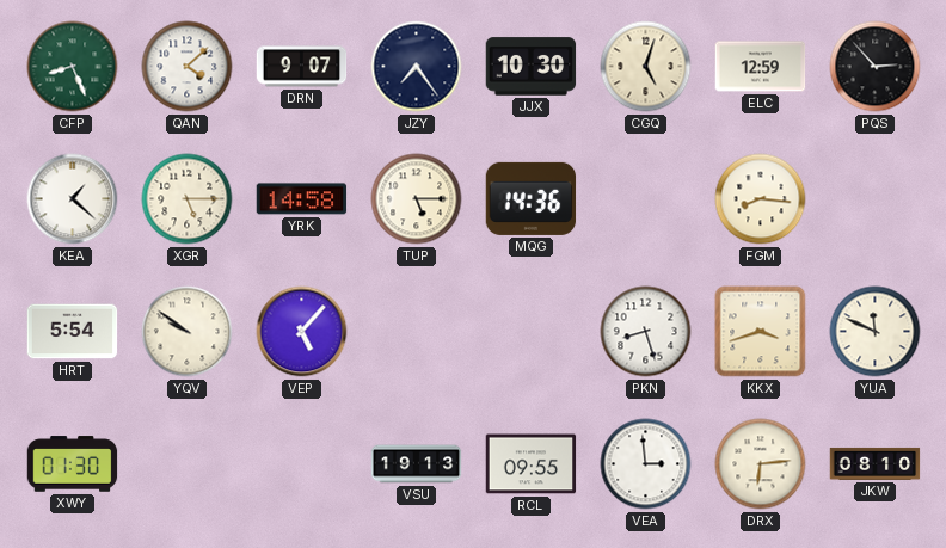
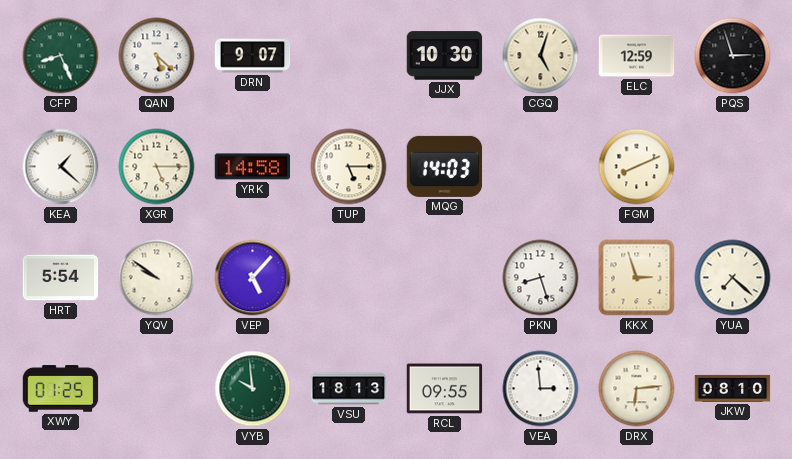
QAN: 4:08 -> 5:22
JZY: 7:24 -> none
PQS: 2:53 -> 2:57
MQG: 14:36 -> 14:03
FGM: 8:16 -> 8:11
KKX: 3:42 -> 2:57
YUA: 11:49 -> 7:22
XWY: 01:30 -> 01:25
VYB: none -> 9:59
VSU: 19:13 -> 18:13
